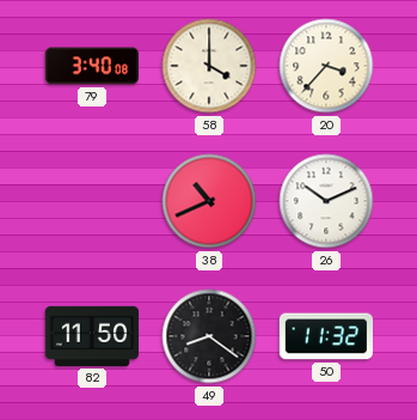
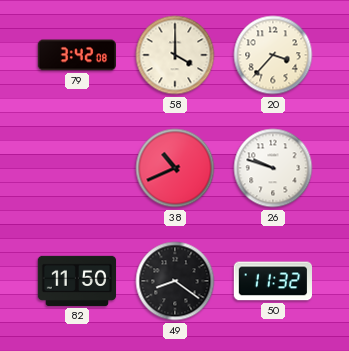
79: 3:40 -> 3:42
26: 10:11 -> 9:48
